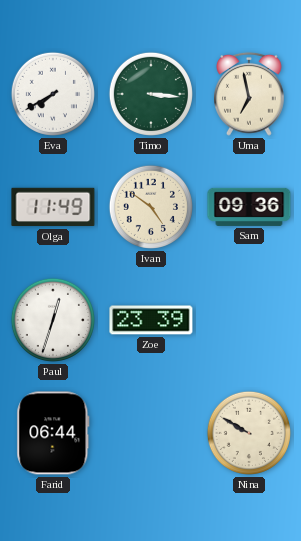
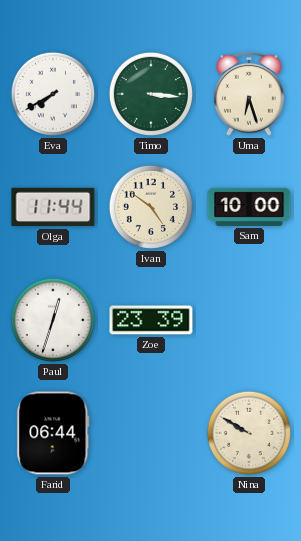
Uma: 6:58 -> 6:27
Olga: 11:49 -> 11:44
Sam: 09:36 -> 10:00
